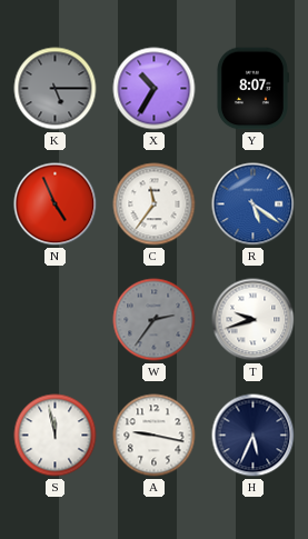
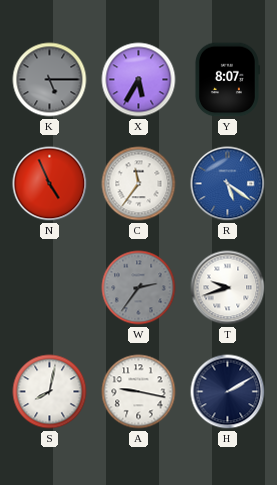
X: 10:35 -> 5:35
S: 11:58 -> 8:02
H: 5:34 -> 2:10
